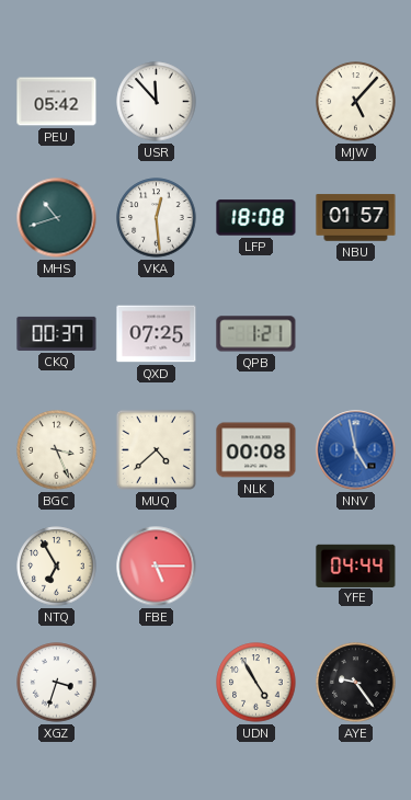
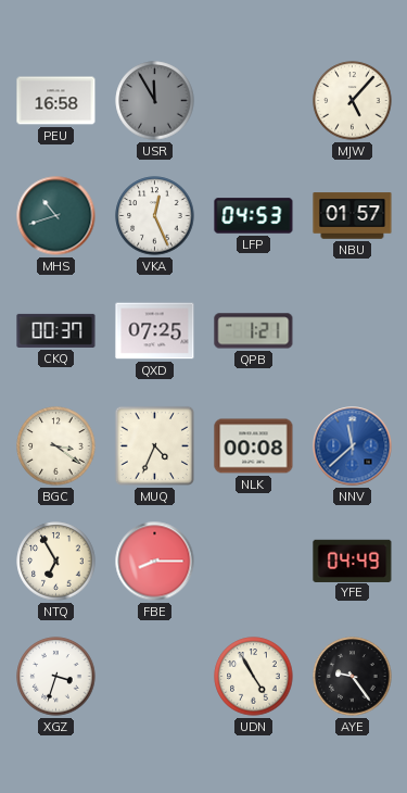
PEU: 05:42 -> 16:58
USR: 11:53 -> 11:55
USR dial: white -> grey
VKA: 12:29 -> 12:26
LFP: 18:08 -> 04:53
BGC: 3:26 -> 3:21
MUQ: 4:38 -> 4:34
NNV: 4:58 -> 11:38
FBE: 5:15 -> 8:15
YFE: 04:44 -> 04:49
